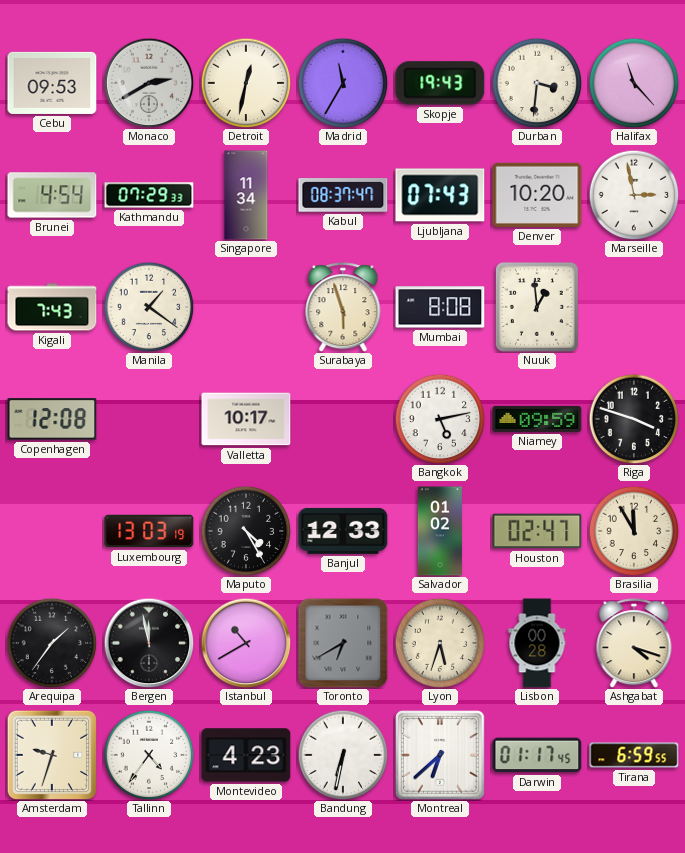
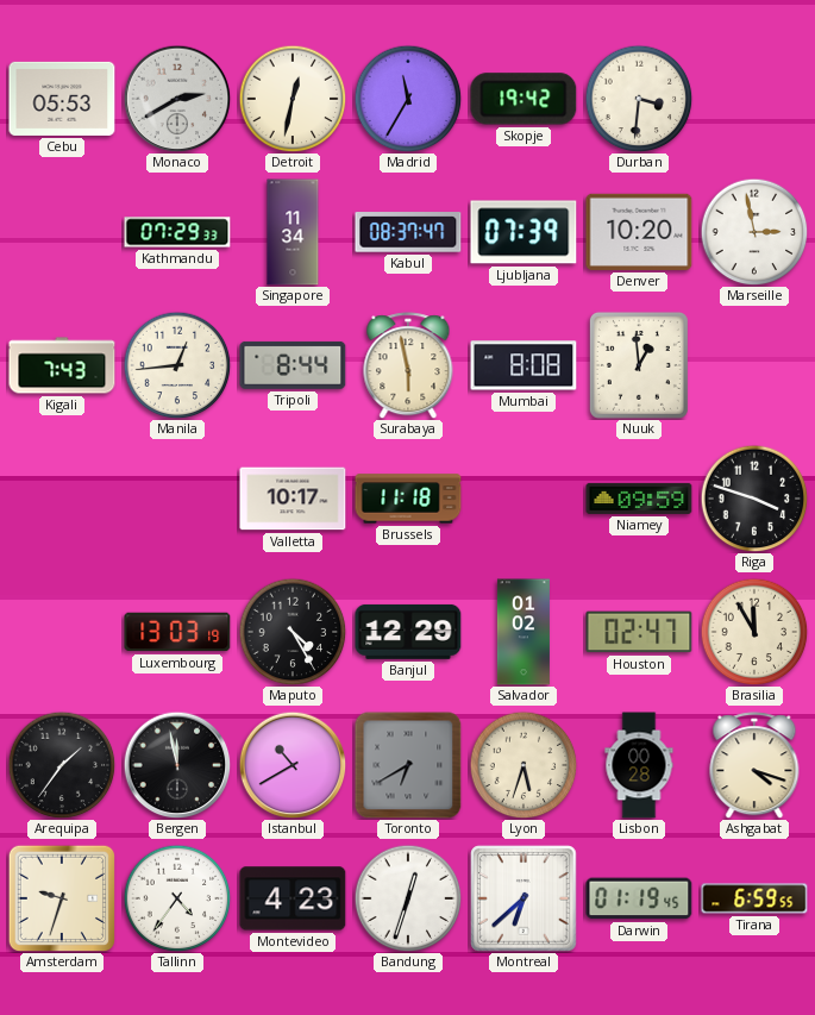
Cebu: 09:53 -> 05:53
Skopje: 19:43 -> 19:42
Halifax: 11:23 -> none
Brunei: 4:54 -> none
Ljubljana: 07:43 -> 07:39
Manila: 1:21 -> 12:44
Tripoli: none -> 8:44
Surabaya: 5:57 -> 5:58
Copenhagen: 12:08 -> none
Brussels: none -> 11:18
Bangkok: 5:13 -> none
Banjul: 12:33 -> 12:29
Bandung: 6:32 -> 12:33
Darwin: 01:17 -> 01:19
